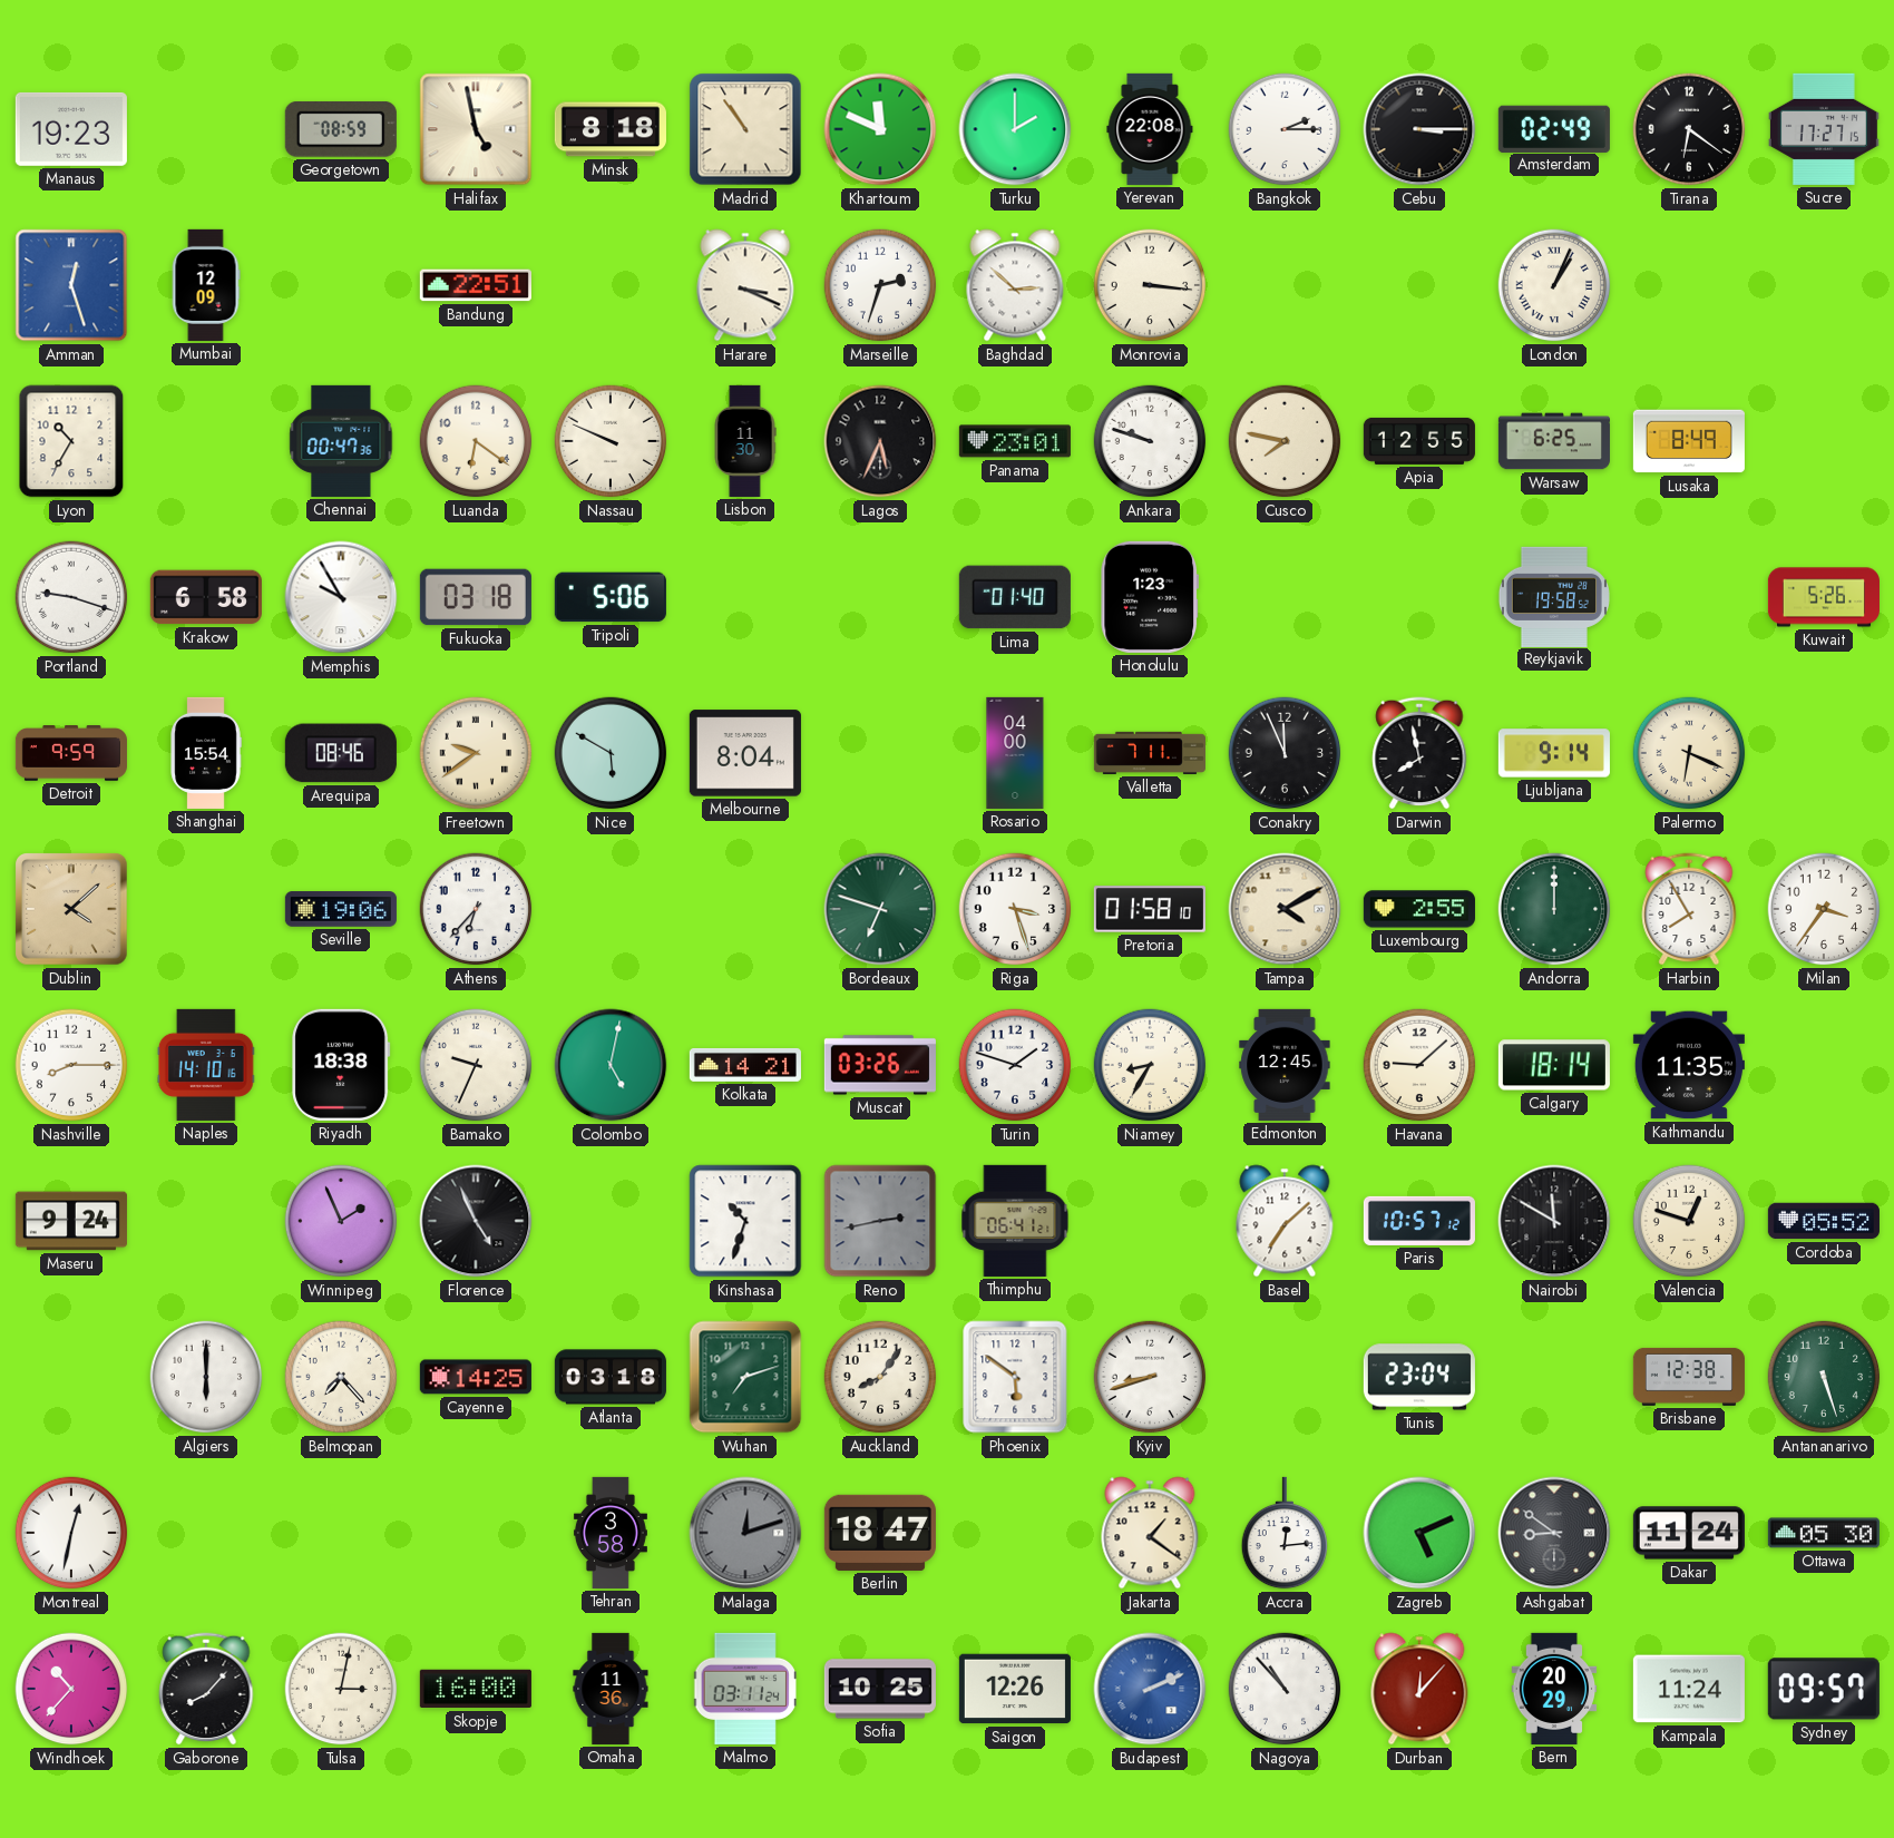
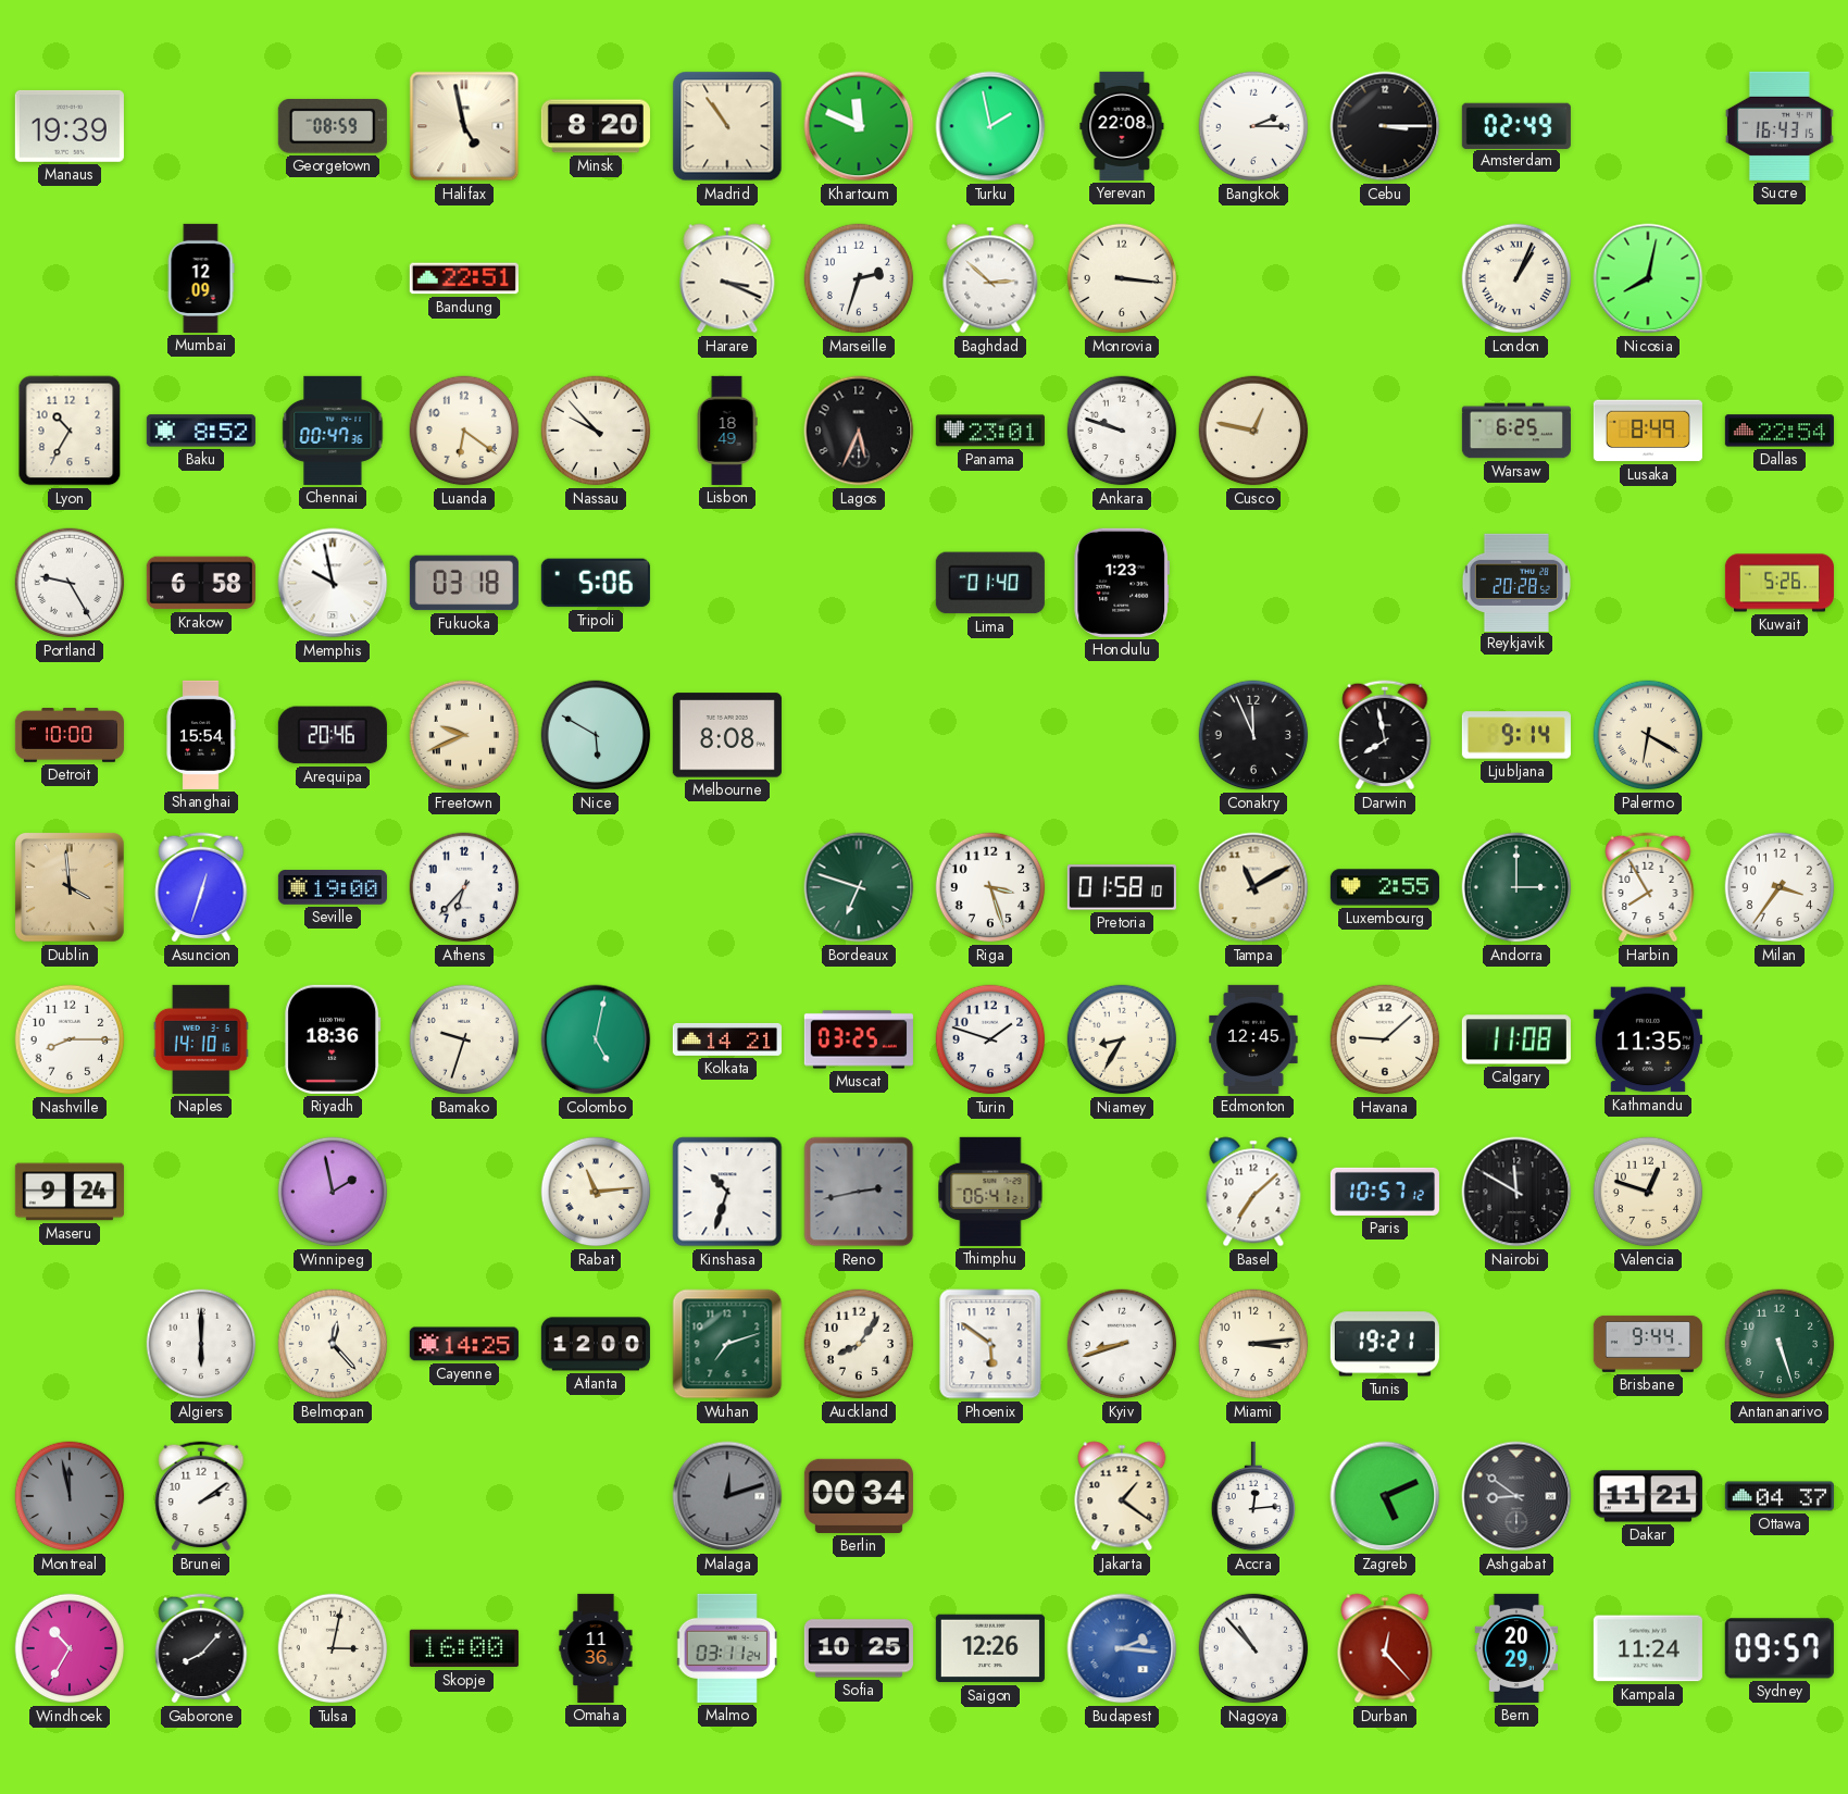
Manaus: 19:23 -> 19:39
Minsk: 8:18 -> 8:20
Turku: 2:00 -> 1:58
Tirana: 6:21 -> none
Sucre: 17:27 -> 16:43
Amman: 12:27 -> none
Nicosia: none -> 8:02
Baku: none -> 8:52
Nassau: 9:49 -> 9:53
Lisbon: 11:30 -> 18:49
Cusco: 7:47 -> 12:47
Apia: 12:55 -> none
Dallas: none -> 22:54
Portland: 9:18 -> 9:25
Memphis: 9:55 -> 9:58
Reykjavik: 19:58 -> 20:28
Detroit: 9:59 -> 10:00
Arequipa: 08:46 -> 20:46
Freetown: 9:39 -> 9:41
Melbourne: 8:04 -> 8:08
Rosario: 04:00 -> none
Valletta: 7:11 -> none
Palermo: 6:19 -> 6:20
Dublin: 4:08 -> 3:59
Asuncion: none -> 12:33
Seville: 19:06 -> 19:00
Tampa: 4:10 -> 11:10
Andorra: 12:00 -> 3:00
Riyadh: 18:38 -> 18:36
Bamako: 9:34 -> 9:33
Muscat: 03:26 -> 03:25
Calgary: 18:14 -> 11:08
Winnipeg: 1:56 -> 1:58
Florence: 4:56 -> none
Rabat: none -> 11:14
Cordoba: 05:52 -> none
Belmopan: 7:23 -> 12:23
Atlanta: 03:18 -> 12:00
Miami: none -> 3:14
Tunis: 23:04 -> 19:21
Brisbane: 12:38 -> 9:44
Montreal: 12:32 -> 11:58
Montreal dial: white -> grey
Brunei: none -> 2:09
Tehran: 3:58 -> none
Berlin: 18:47 -> 00:34
Dakar: 11:24 -> 11:21
Ottawa: 05:30 -> 04:37
Windhoek: 10:37 -> 10:35
Budapest: 2:11 -> 2:16
Durban: 12:07 -> 12:23
